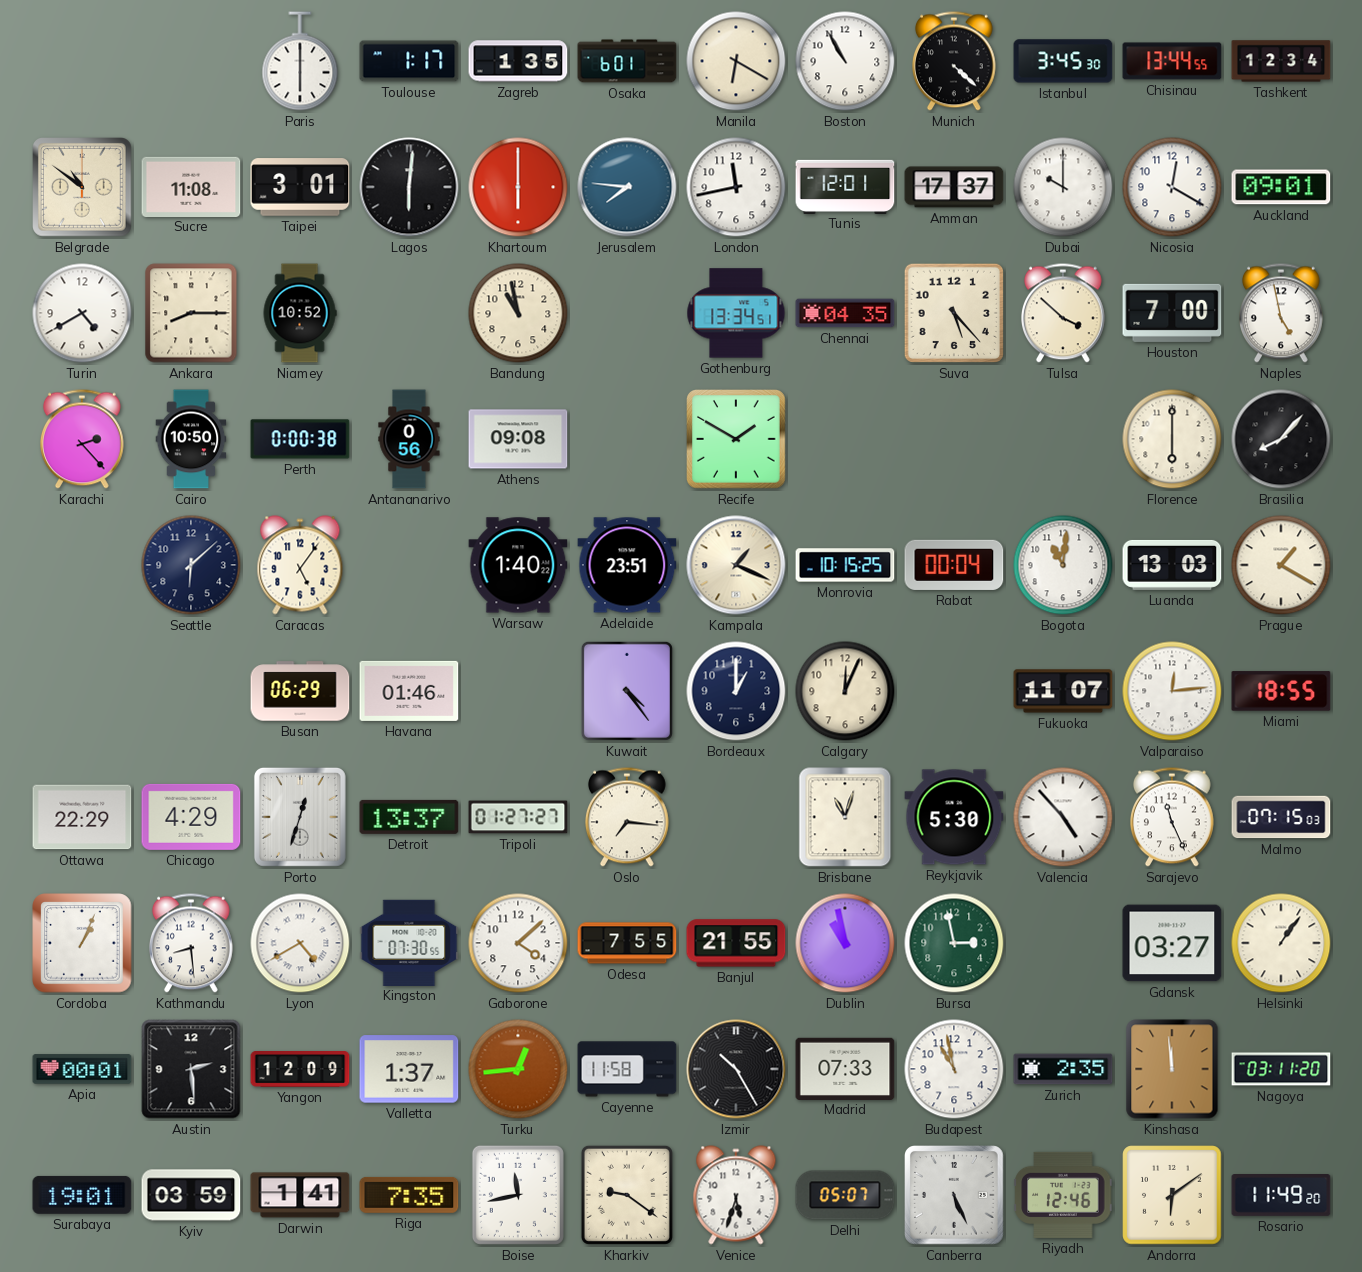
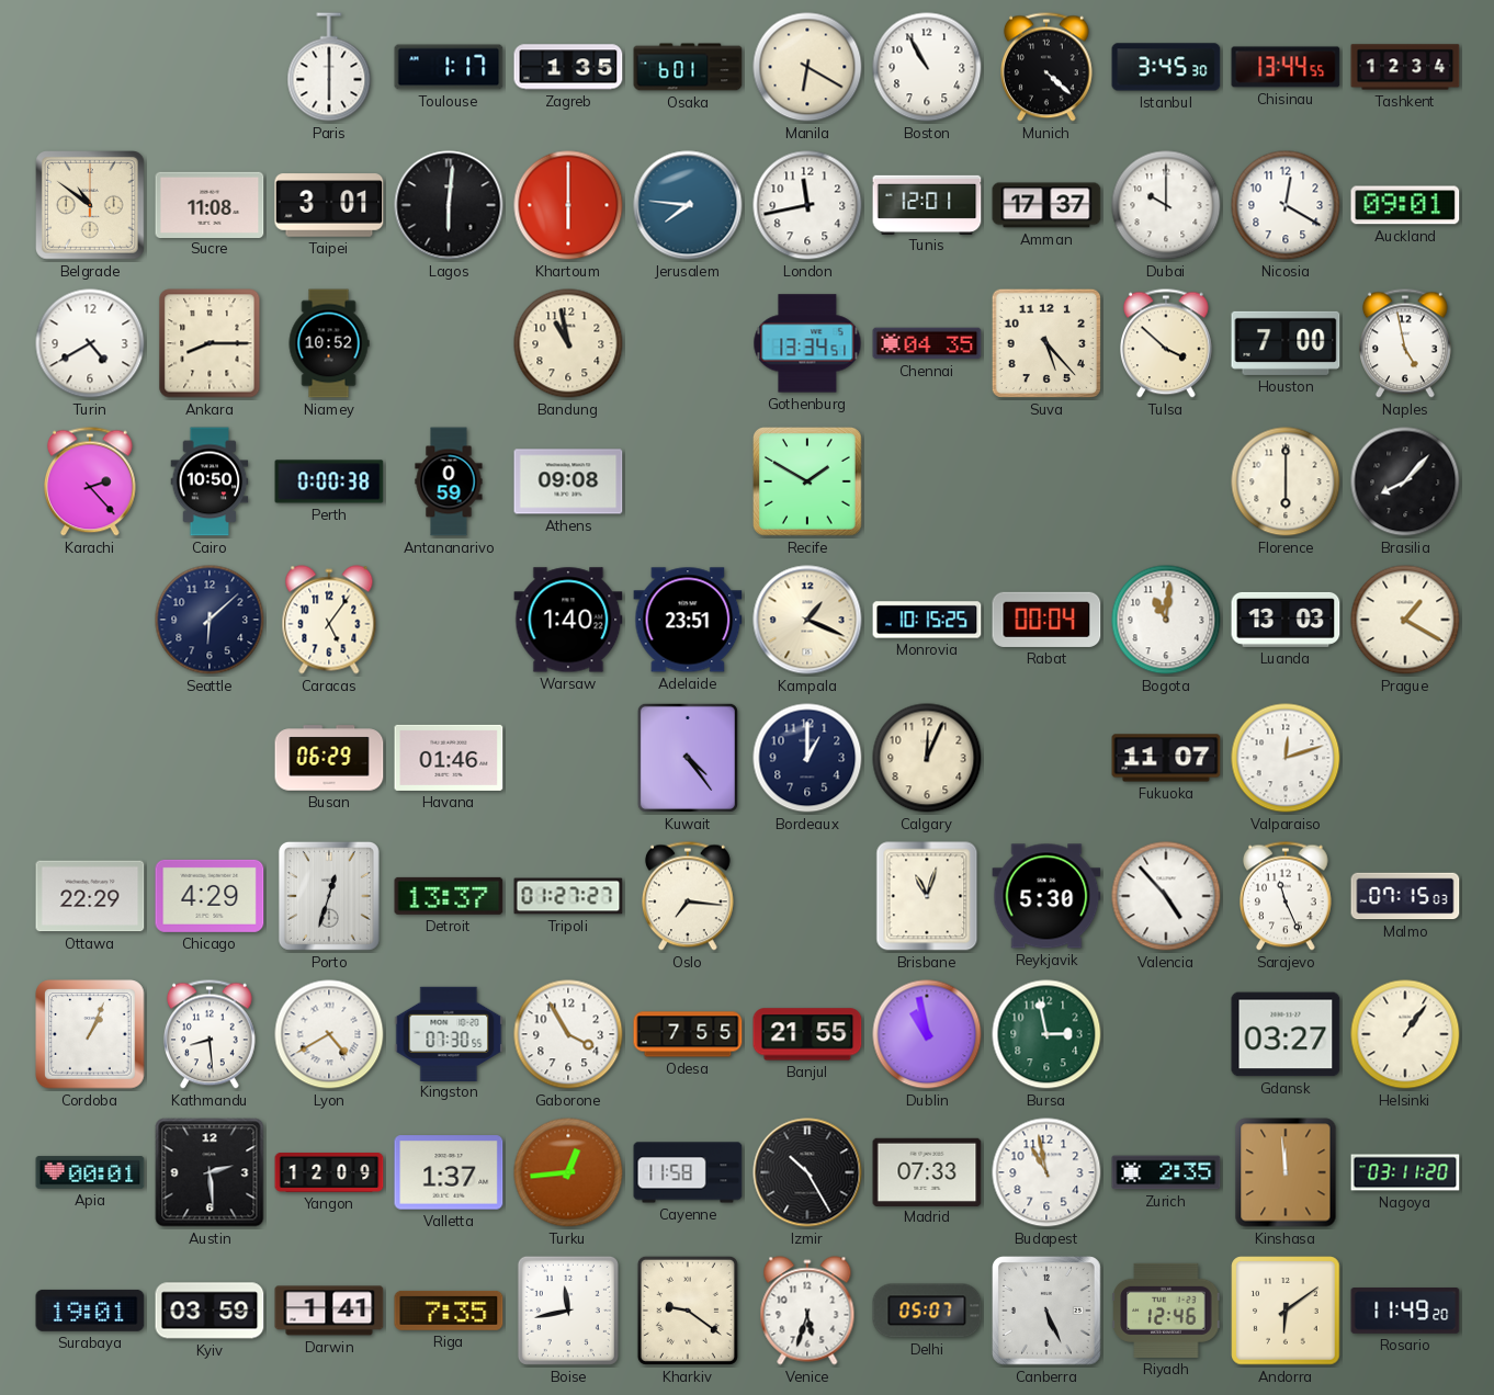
Antananarivo: 0:56 -> 0:59
Valparaiso: 12:14 -> 12:12
Miami: 18:55 -> none
Gaborone: 4:08 -> 3:55
